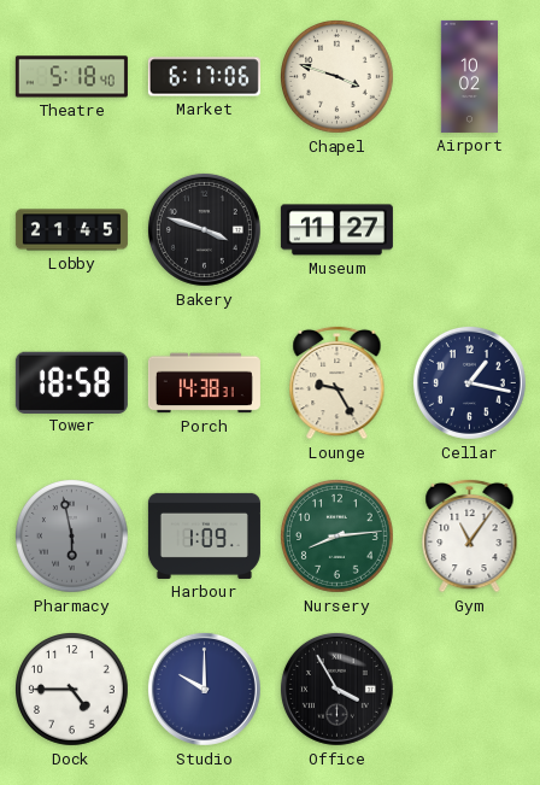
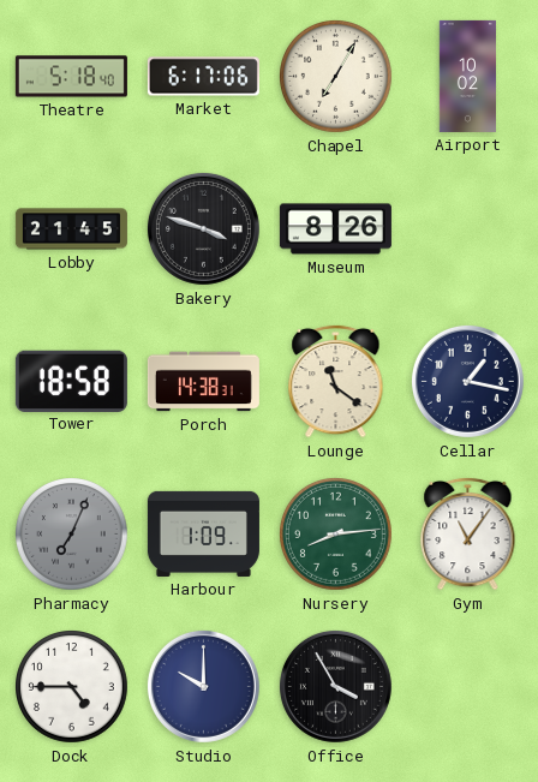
Chapel: 3:48 -> 7:05
Museum: 11:27 -> 8:26
Lounge: 9:25 -> 11:21
Pharmacy: 5:58 -> 7:04
